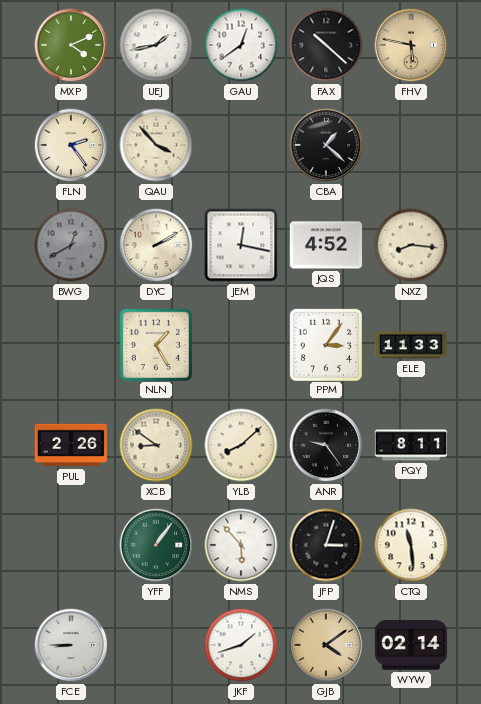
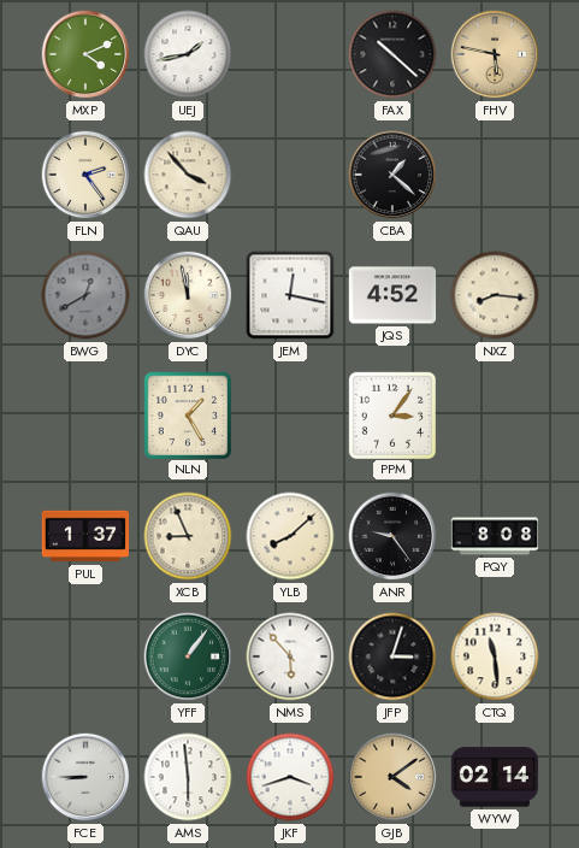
GAU: 12:39 -> none
DYC: 2:10 -> 11:58
ELE: 11:33 -> none
PUL: 2:26 -> 1:37
XCB: 8:51 -> 8:56
PQY: 8:11 -> 8:08
AMS: none -> 5:59
JKF: 1:42 -> 3:42
